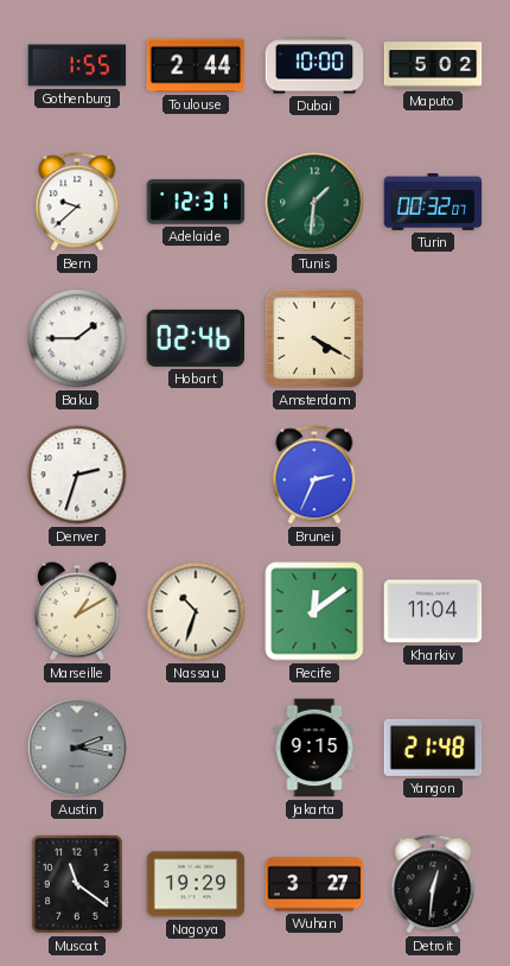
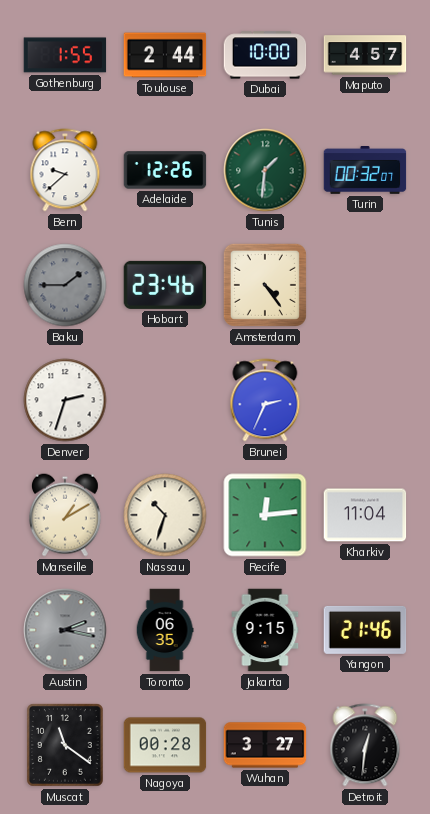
Maputo: 5:02 -> 4:57
Adelaide: 12:31 -> 12:26
Baku dial: white -> grey
Hobart: 02:46 -> 23:46
Amsterdam: 4:20 -> 4:24
Recife: 12:09 -> 12:14
Toronto: none -> 06:35
Yangon: 21:48 -> 21:46
Nagoya: 19:29 -> 00:28
